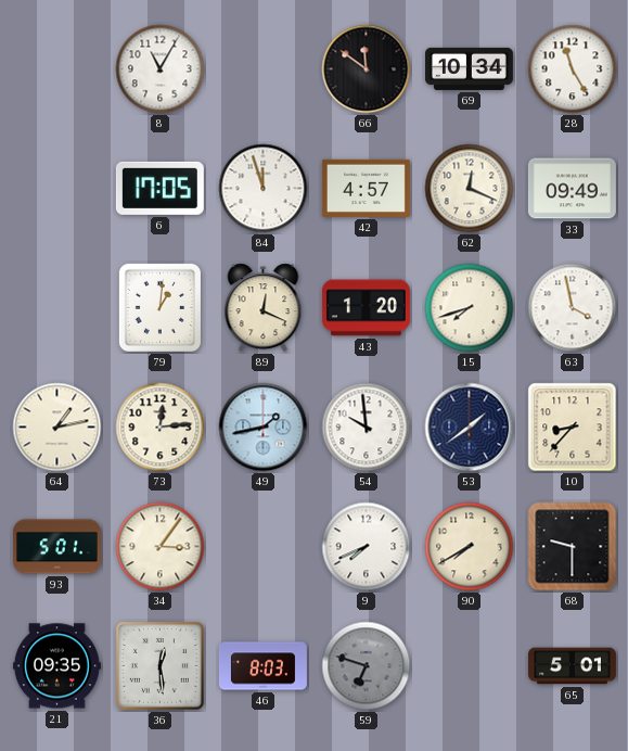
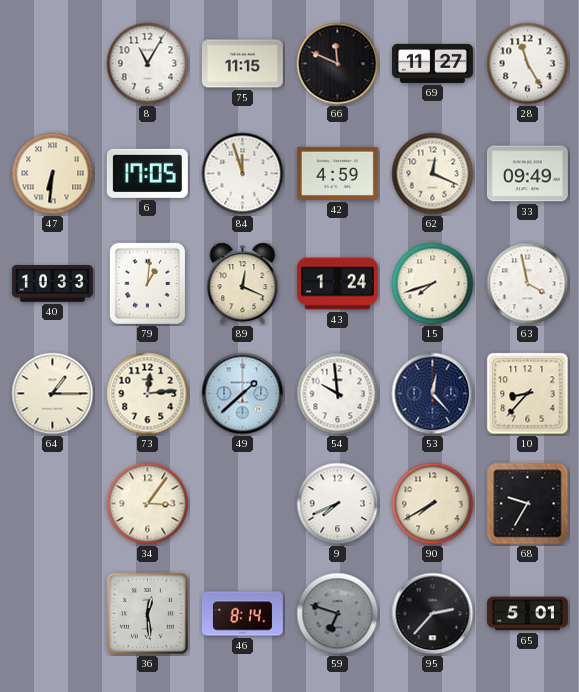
75: none -> 11:15
66: 11:51 -> 11:49
69: 10:34 -> 11:27
47: none -> 6:31
42: 4:57 -> 4:59
40: none -> 10:33
43: 1:20 -> 1:24
64: 1:13 -> 1:15
49: 1:43 -> 1:38
53: 1:39 -> 12:23
93: 5:01 -> none
68: 9:30 -> 9:35
21: 09:35 -> none
46: 8:03 -> 8:14
95: none -> 2:37
